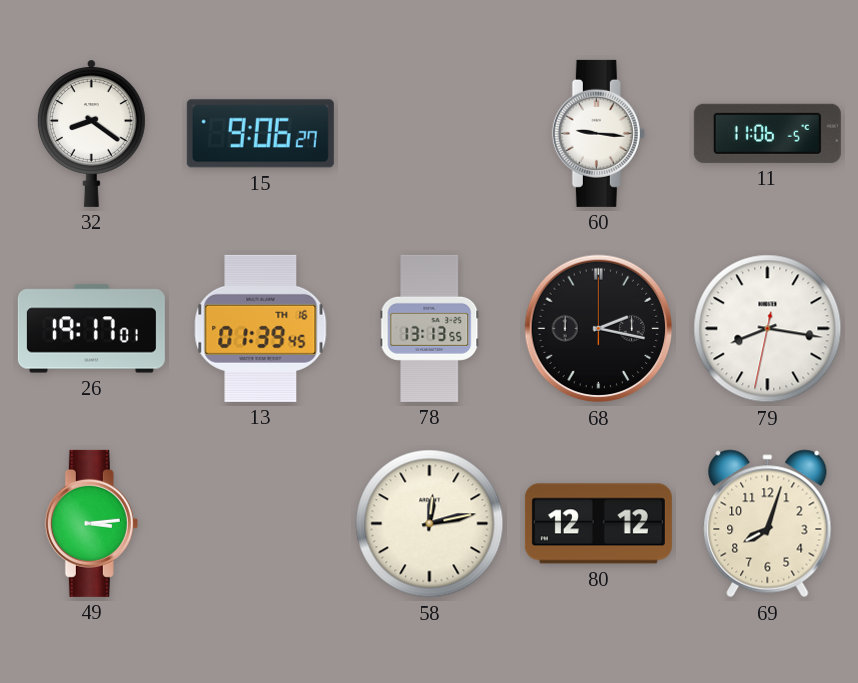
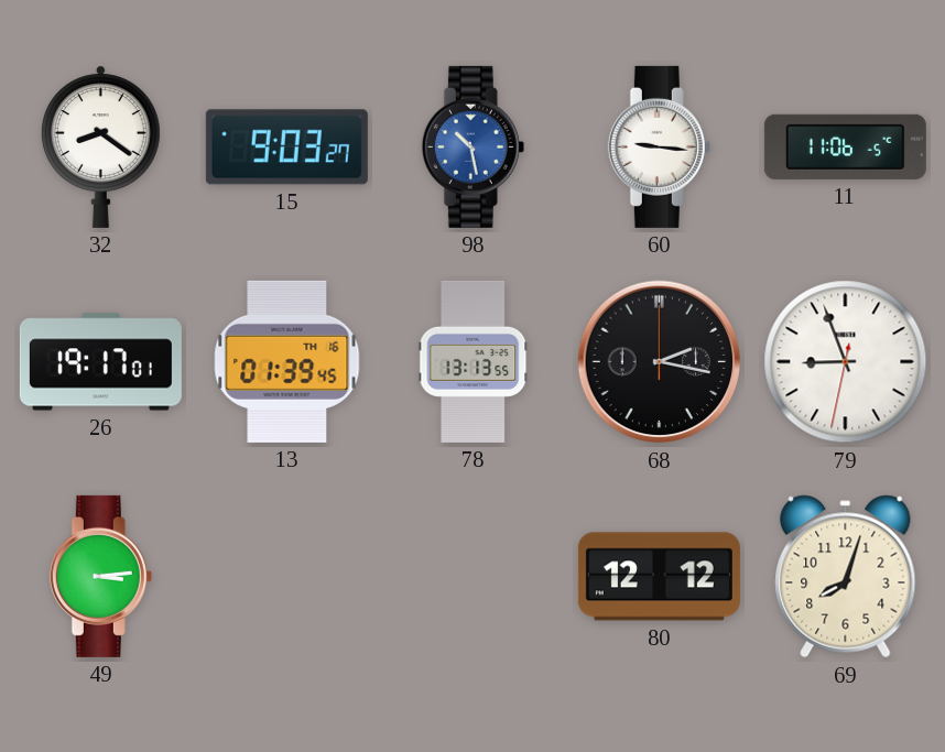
15: 9:06 -> 9:03
98: none -> 10:28
79: 8:16 -> 8:56
58: 12:13 -> none
